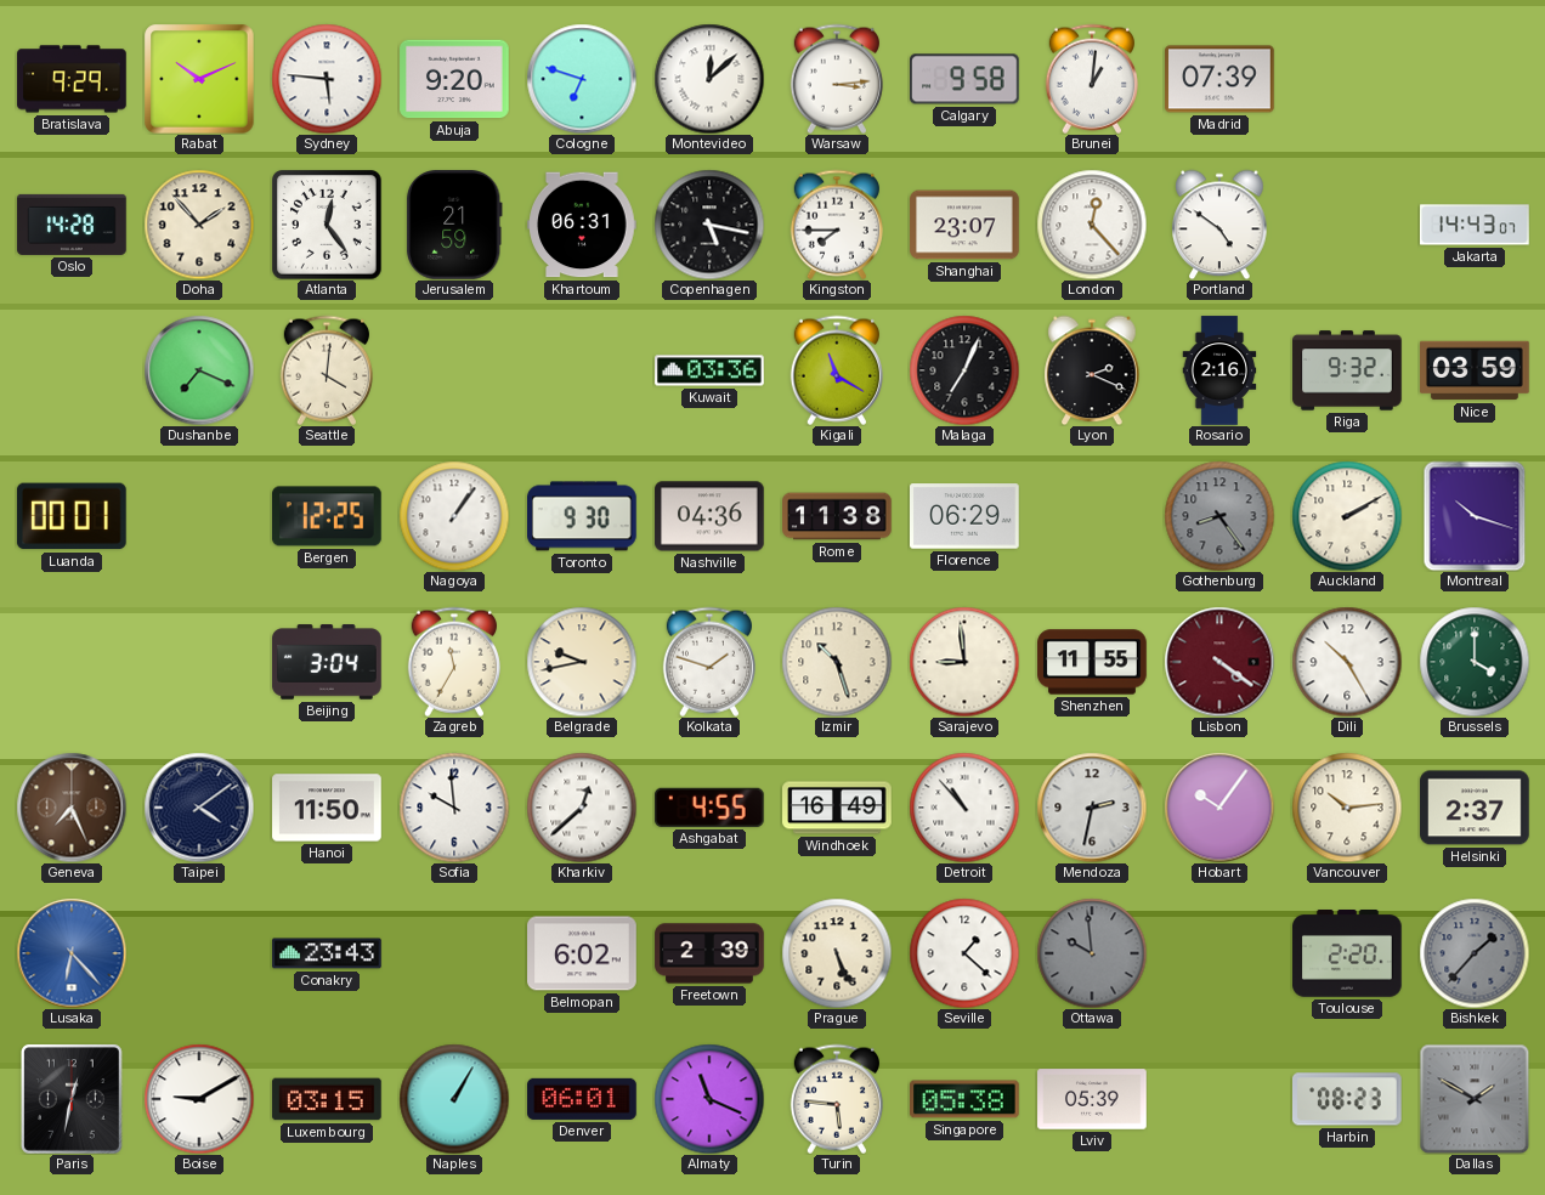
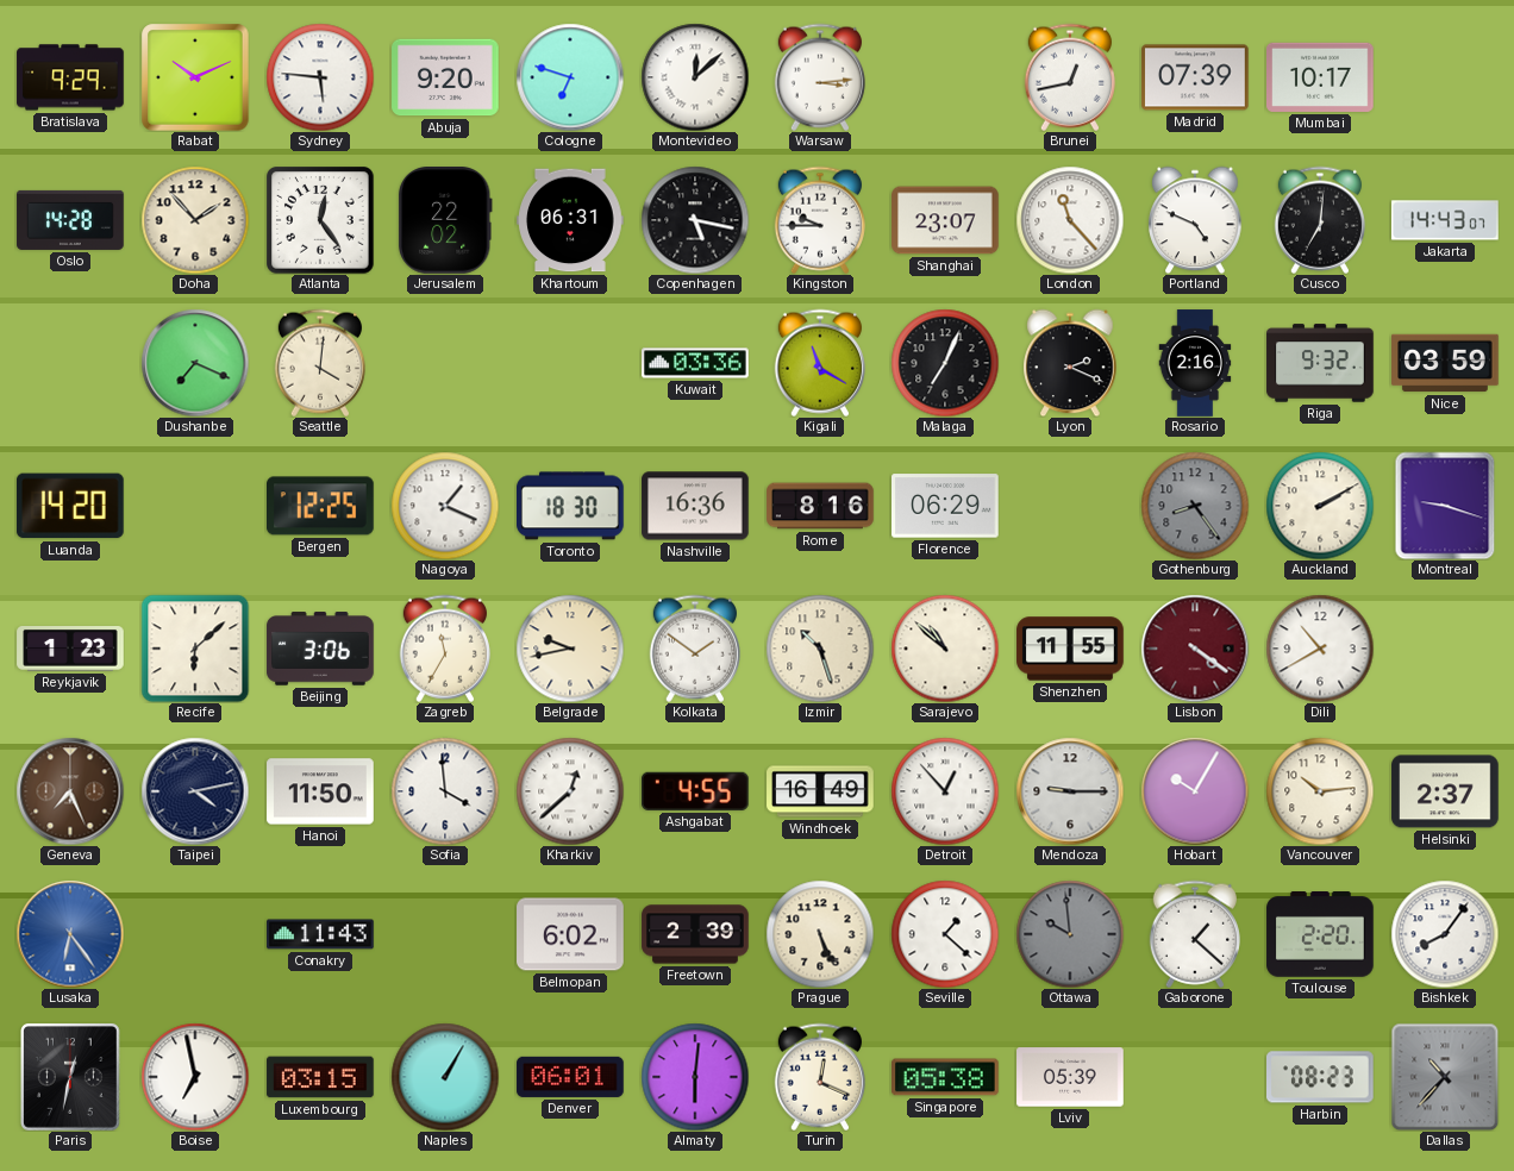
Calgary: 9:58 -> none
Brunei: 1:01 -> 12:43
Mumbai: none -> 10:17
Jerusalem: 21:59 -> 22:02
Kingston: 7:45 -> 9:45
London: 12:23 -> 11:23
Portland: 4:51 -> 4:49
Cusco: none -> 7:01
Luanda: 00:01 -> 14:20
Nagoya: 1:06 -> 1:19
Toronto: 9:30 -> 18:30
Nashville: 04:36 -> 16:36
Rome: 11:38 -> 8:16
Montreal: 10:18 -> 9:18
Reykjavik: none -> 1:23
Recife: none -> 6:08
Beijing: 3:04 -> 3:06
Kolkata: 1:48 -> 1:51
Sarajevo: 8:59 -> 10:52
Dili: 10:25 -> 10:40
Brussels: 4:00 -> none
Taipei: 4:09 -> 4:13
Sofia: 9:59 -> 3:59
Detroit: 10:53 -> 12:53
Mendoza: 2:32 -> 9:15
Hobart: 10:06 -> 10:05
Lusaka: 6:23 -> 6:24
Conakry: 23:43 -> 11:43
Gaborone: none -> 1:22
Bishkek: 1:37 -> 8:06
Bishkek dial: grey -> white
Boise: 9:10 -> 6:58
Almaty: 11:19 -> 6:01
Turin: 5:46 -> 12:19
Dallas: 1:50 -> 10:37
